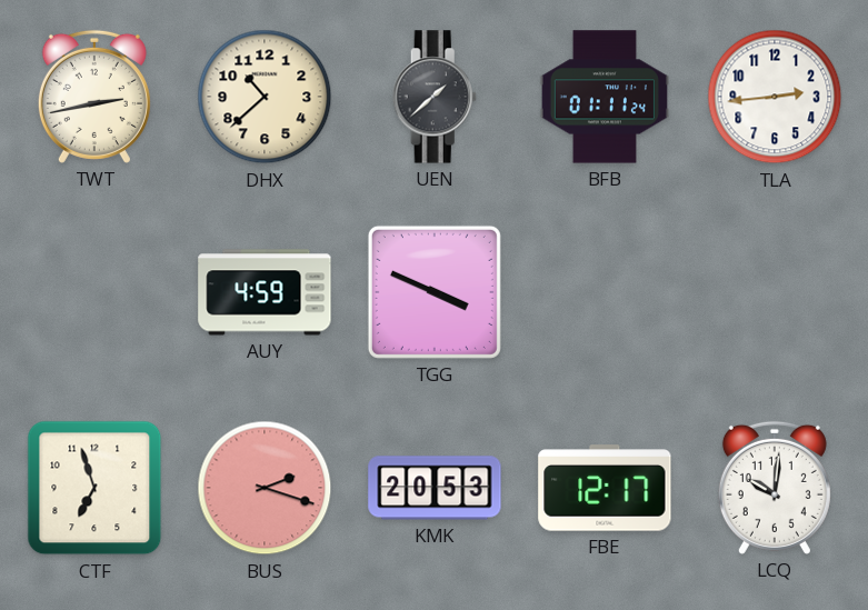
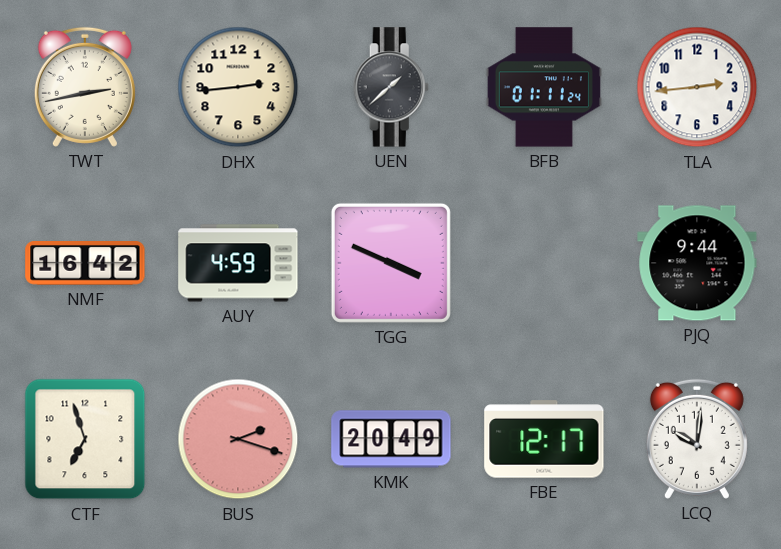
DHX: 10:38 -> 2:44
NMF: none -> 16:42
PJQ: none -> 9:44
KMK: 20:53 -> 20:49
